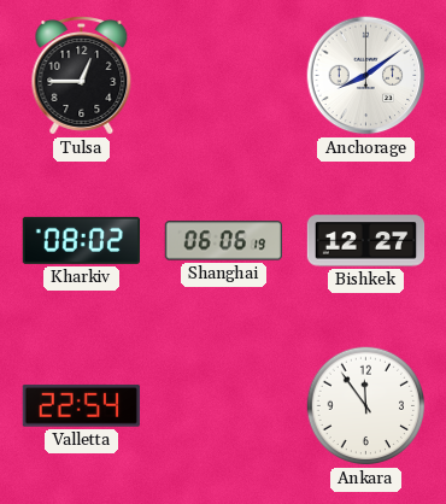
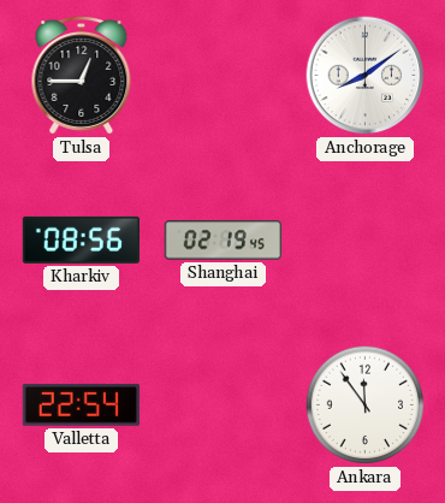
Kharkiv: 08:02 -> 08:56
Shanghai: 06:06 -> 02:19
Bishkek: 12:27 -> none
